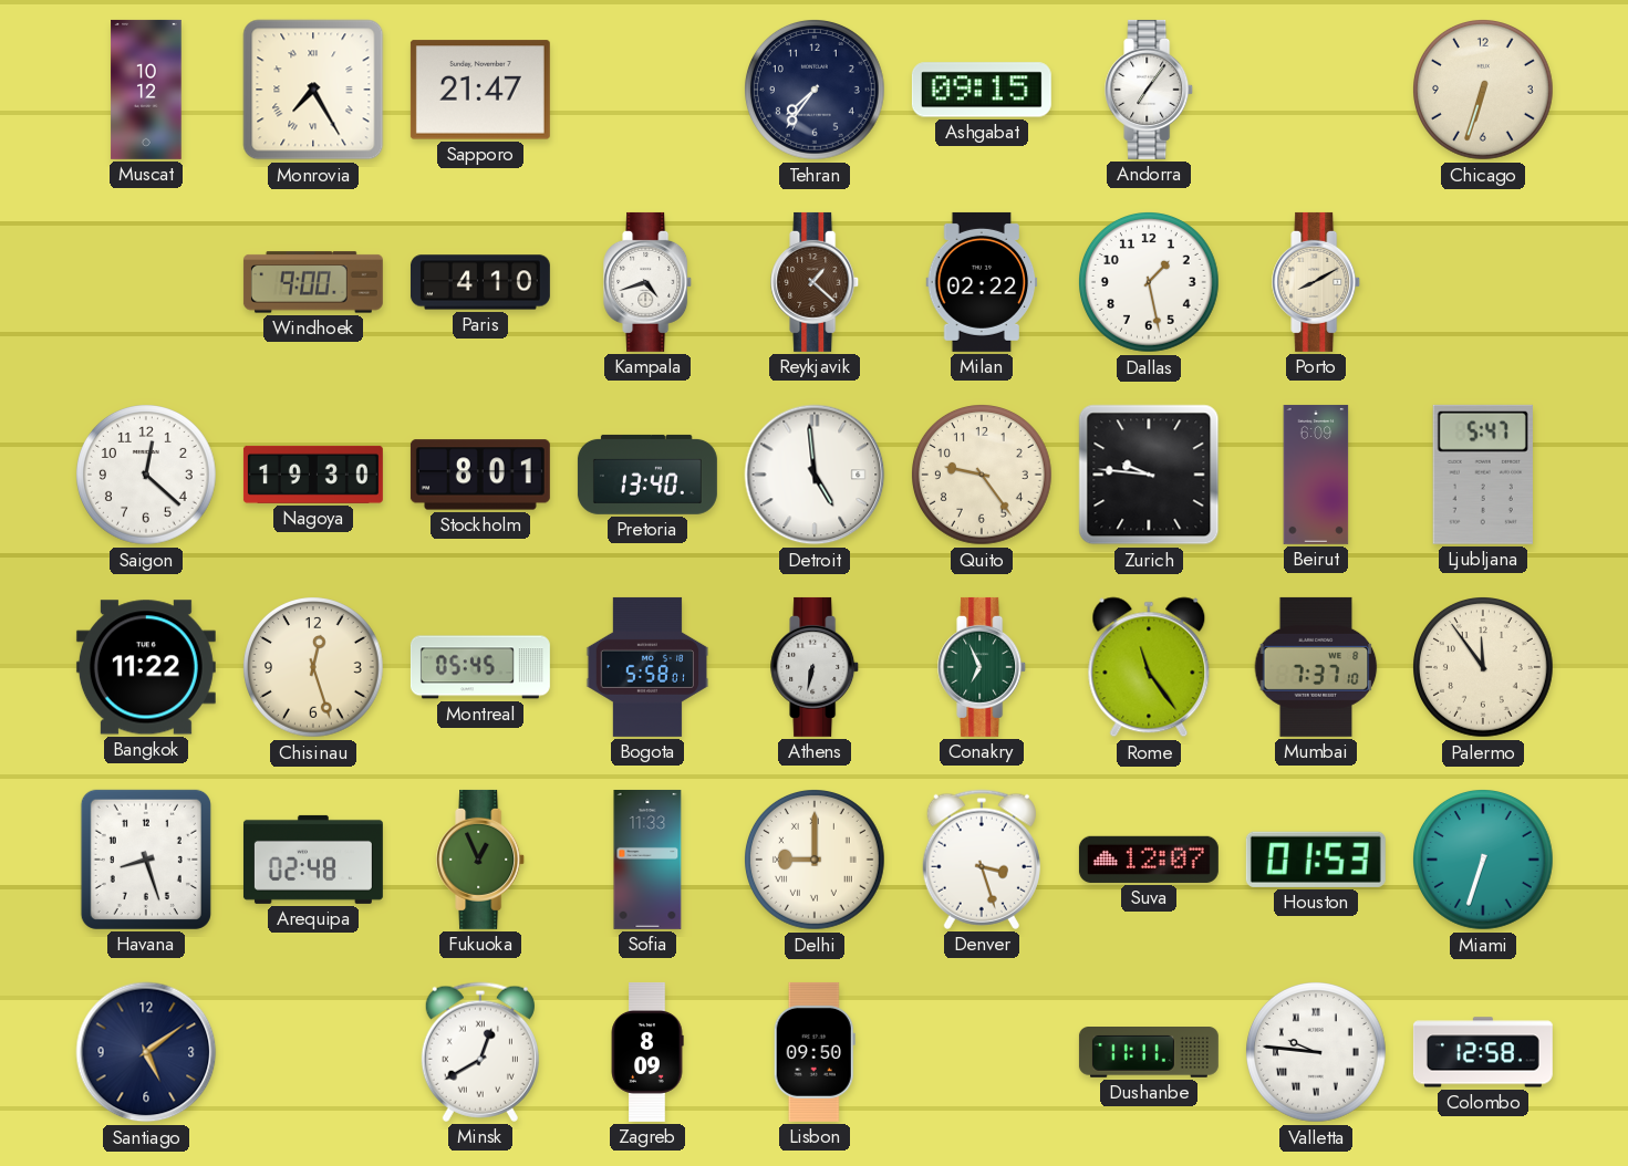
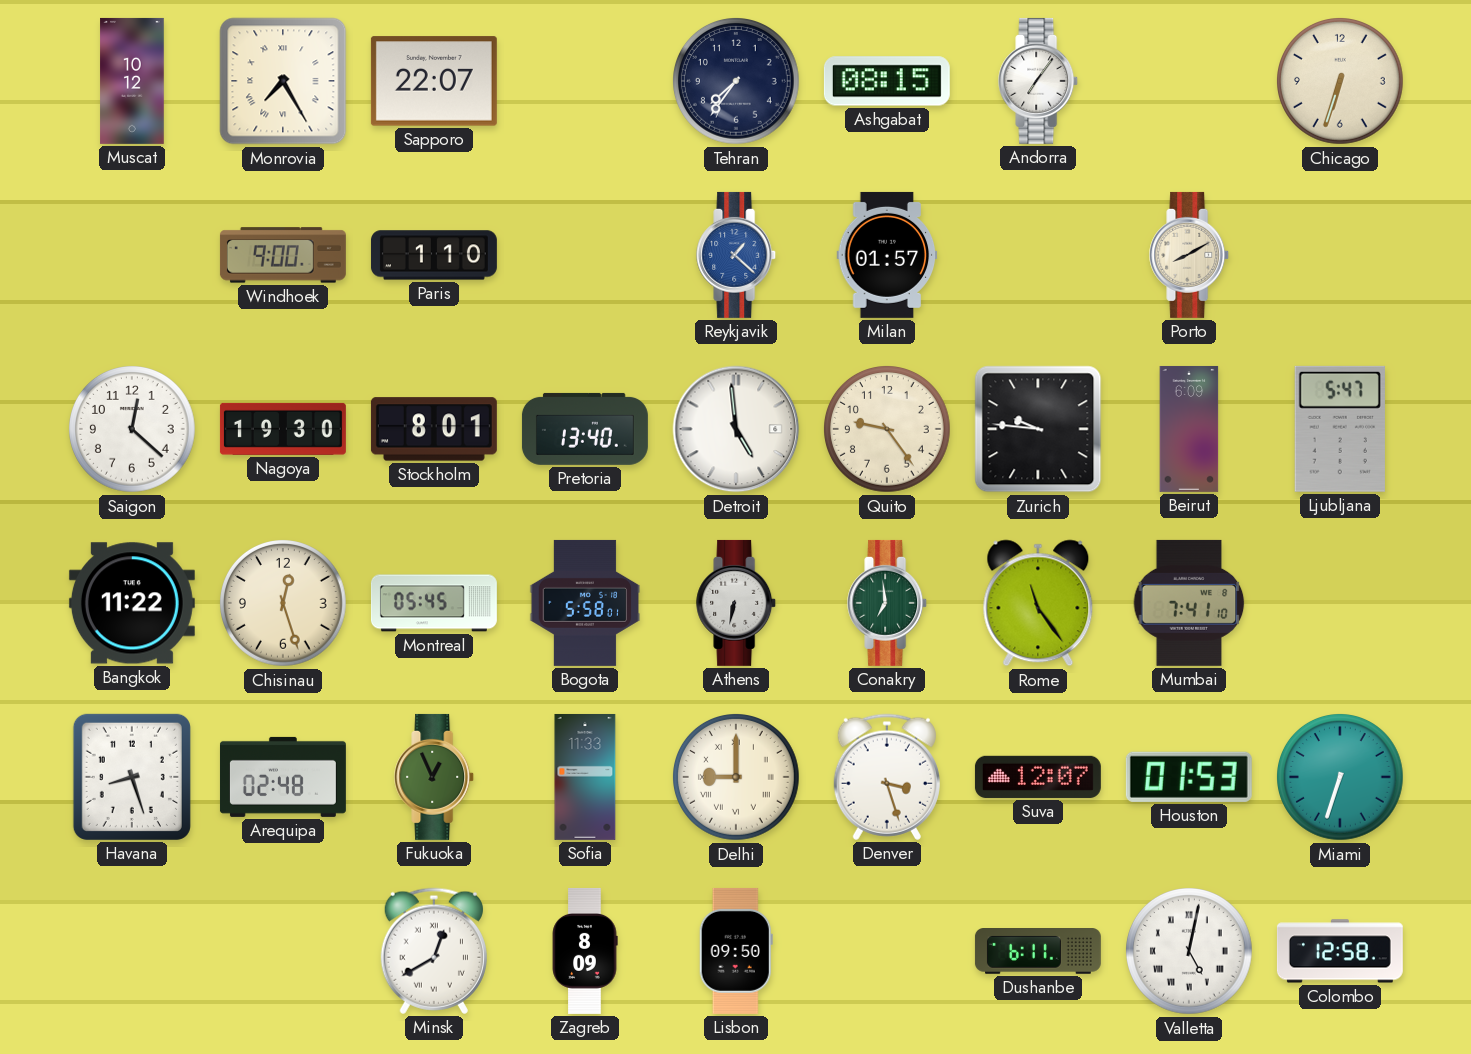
Sapporo: 21:47 -> 22:07
Ashgabat: 09:15 -> 08:15
Paris: 4:10 -> 1:10
Kampala: 4:42 -> none
Reykjavik dial: brown -> blue
Milan: 02:22 -> 01:57
Dallas: 1:28 -> none
Conakry: 6:56 -> 6:59
Mumbai: 7:37 -> 7:41
Palermo: 11:54 -> none
Santiago: 5:09 -> none
Dushanbe: 11:11 -> 6:11
Valletta: 9:46 -> 5:02
